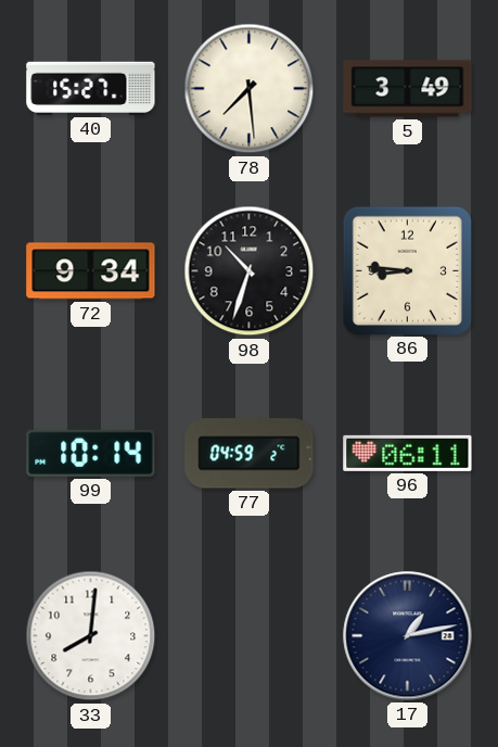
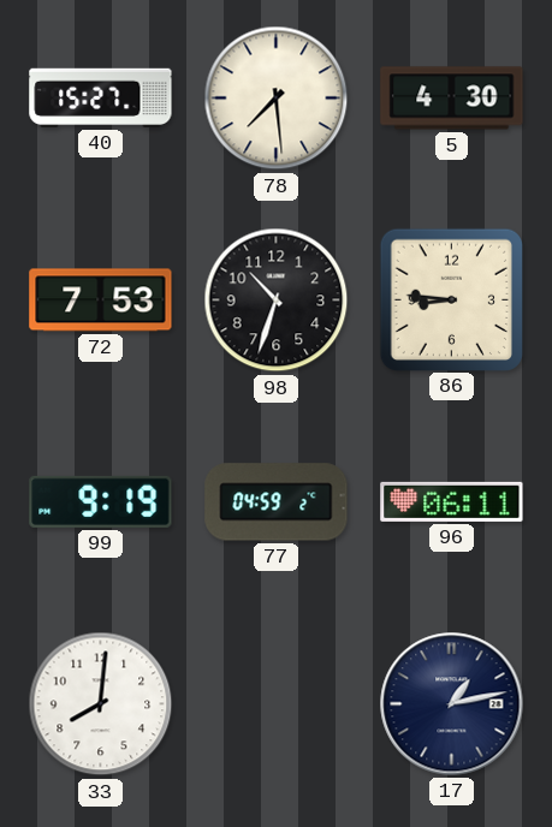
5: 3:49 -> 4:30
72: 9:34 -> 7:53
99: 10:14 -> 9:19
